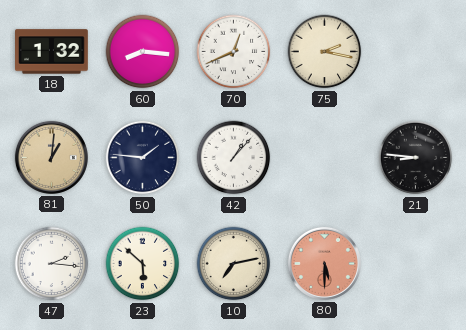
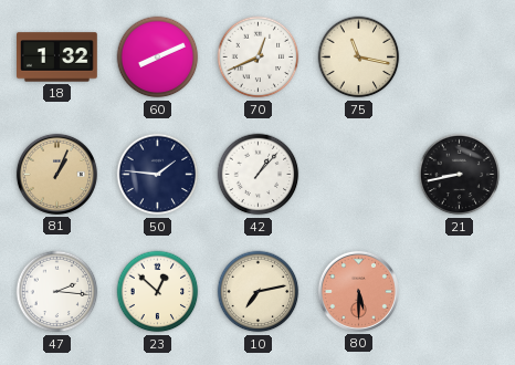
60: 8:16 -> 8:11
75: 2:17 -> 11:17
81: 1:01 -> 1:04
21: 8:46 -> 8:43
23: 5:52 -> 12:52
